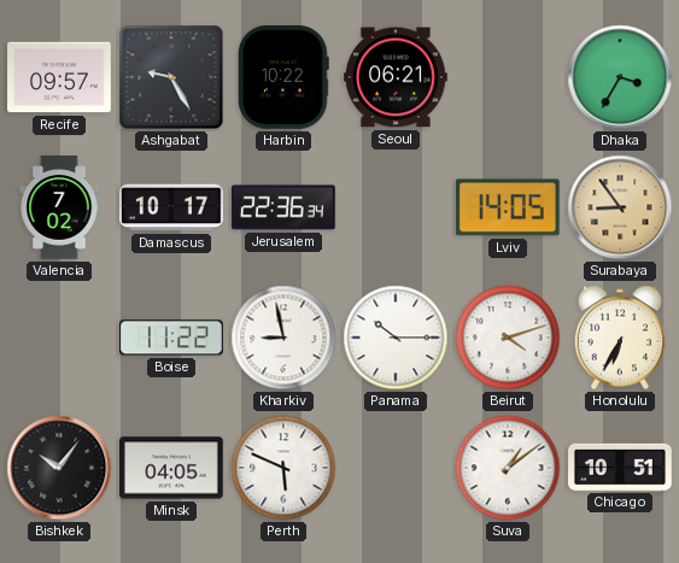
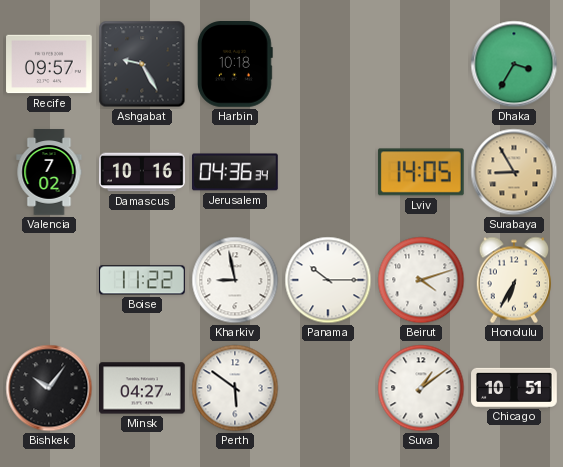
Harbin: 10:22 -> 10:18
Seoul: 06:21 -> none
Damascus: 10:17 -> 10:16
Jerusalem: 22:36 -> 04:36
Surabaya: 8:54 -> 8:55
Minsk: 04:05 -> 04:27
Perth: 5:49 -> 5:51
